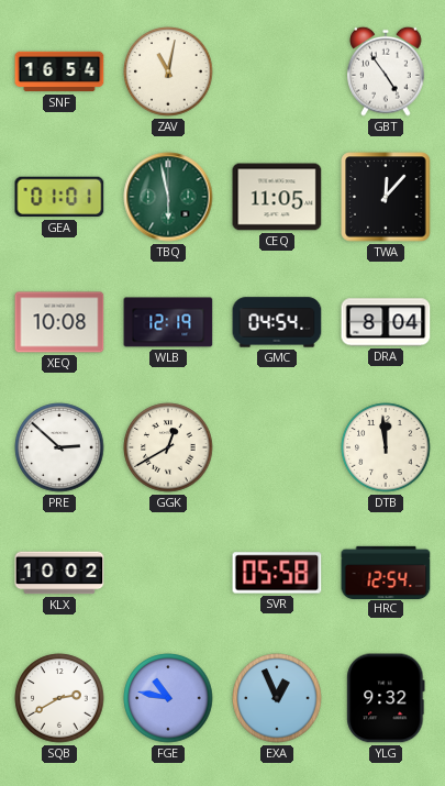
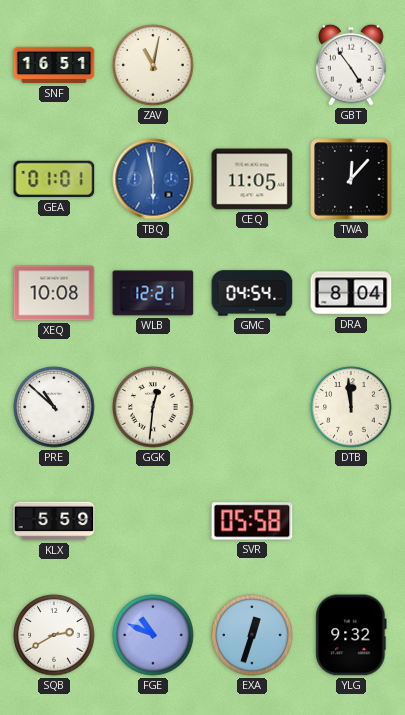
SNF: 16:54 -> 16:51
TBQ dial: green -> blue
WLB: 12:19 -> 12:21
PRE: 2:52 -> 10:52
GGK: 12:40 -> 12:31
KLX: 10:02 -> 5:59
HRC: 12:54 -> none
FGE: 10:47 -> 10:49
EXA: 12:56 -> 12:33
